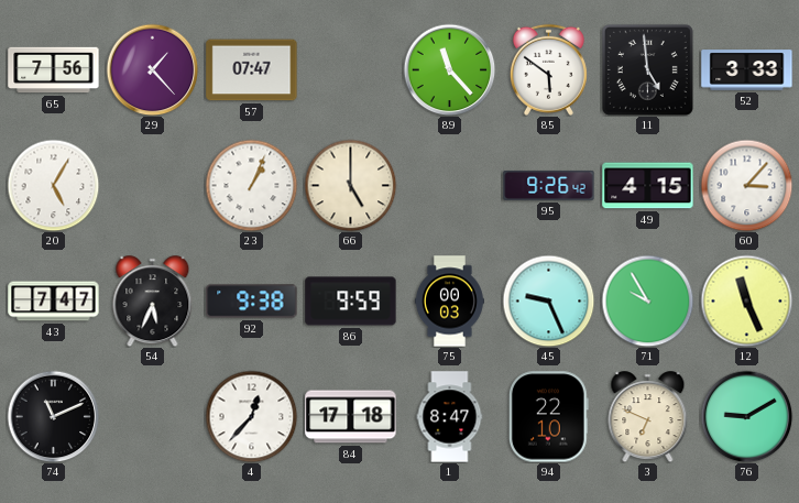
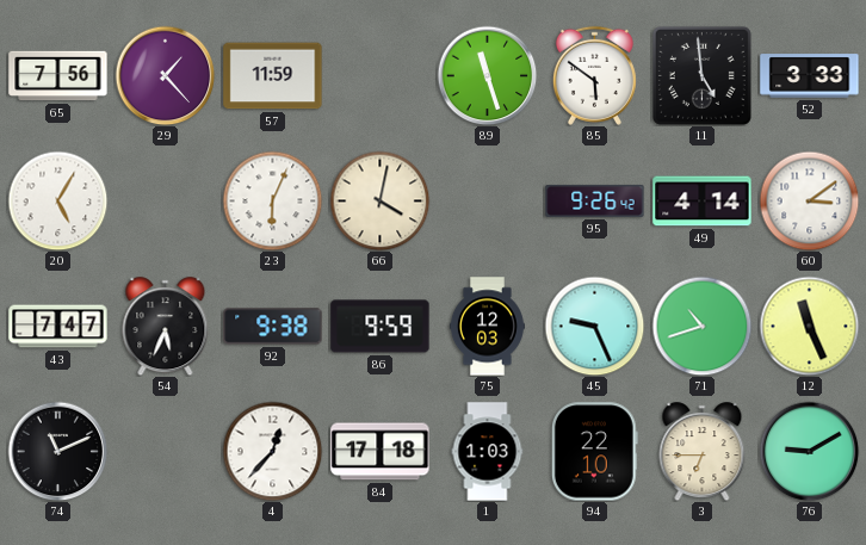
57: 07:47 -> 11:59
89: 11:23 -> 11:27
23: 1:04 -> 6:04
66: 5:00 -> 4:02
49: 4:15 -> 4:14
60: 3:07 -> 3:09
75: 00:03 -> 12:03
71: 9:55 -> 10:42
1: 8:47 -> 1:03
3: 6:49 -> 6:45
